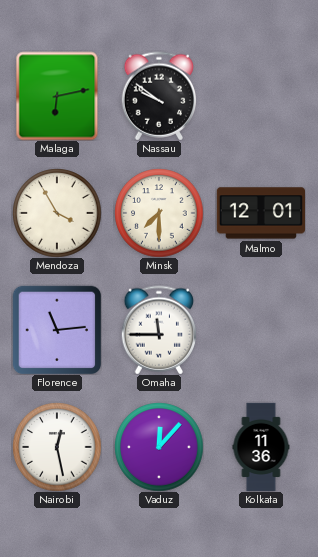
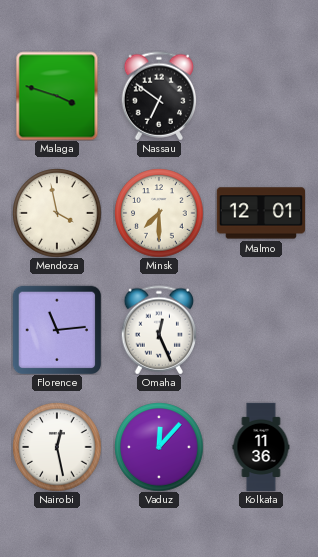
Malaga: 6:13 -> 3:48
Nassau: 9:51 -> 6:51
Mendoza: 3:55 -> 3:58
Omaha: 11:45 -> 12:26
